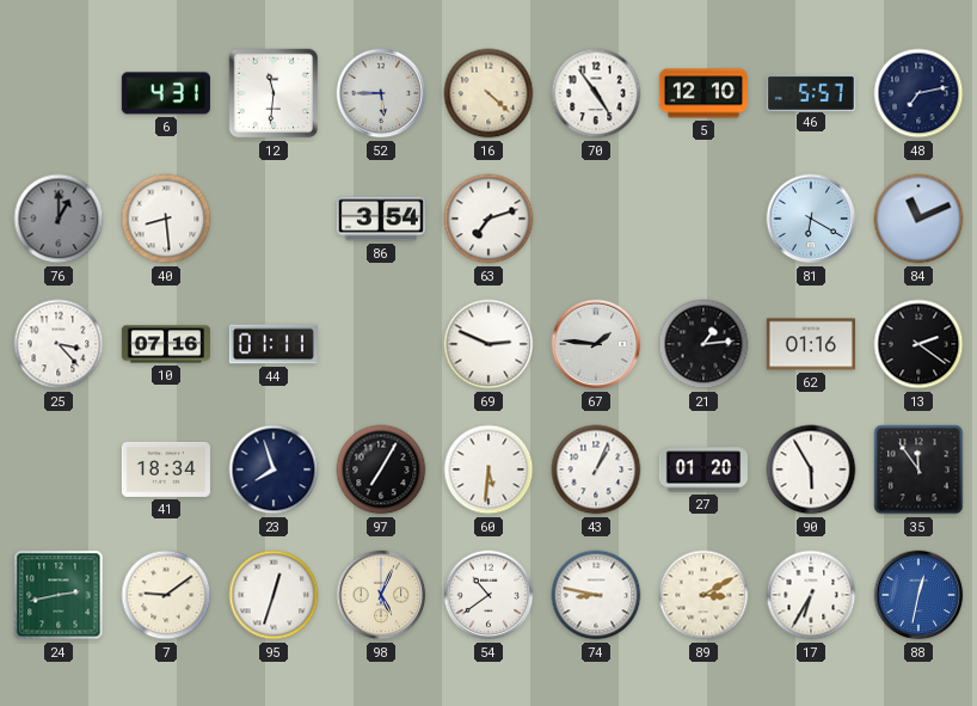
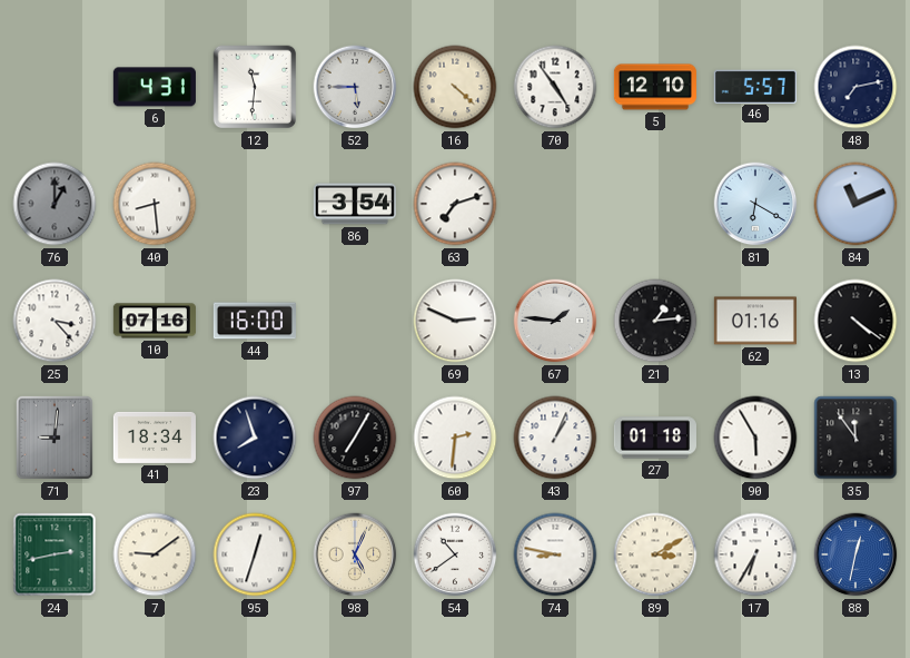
44: 01:11 -> 16:00
13: 2:21 -> 4:21
71: none -> 9:01
60: 5:31 -> 2:31
27: 01:20 -> 01:18
